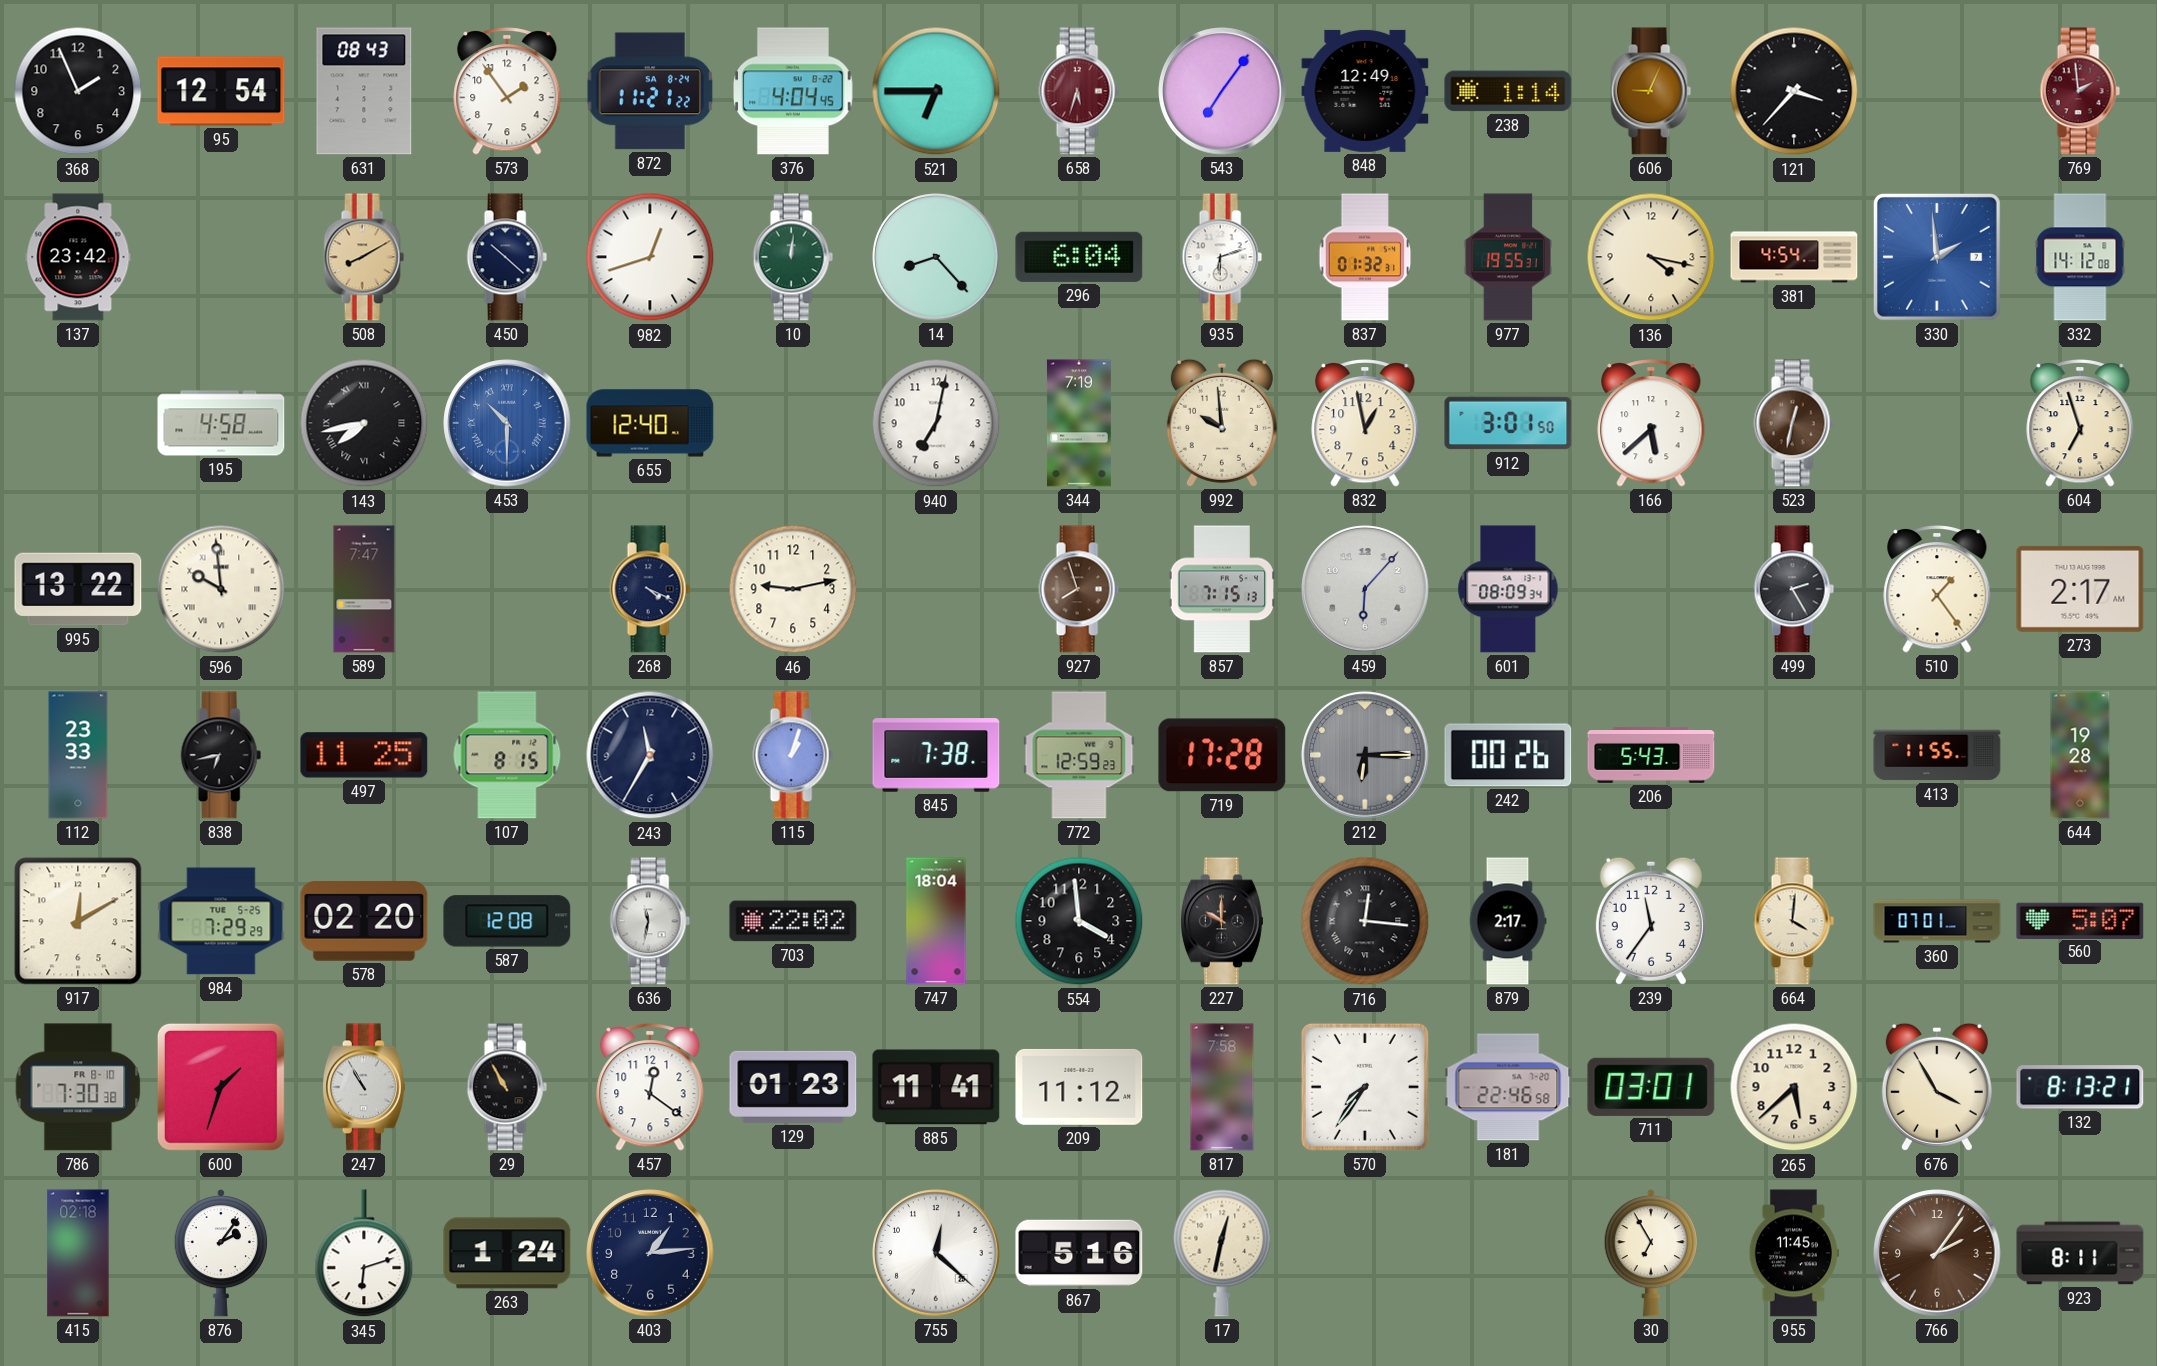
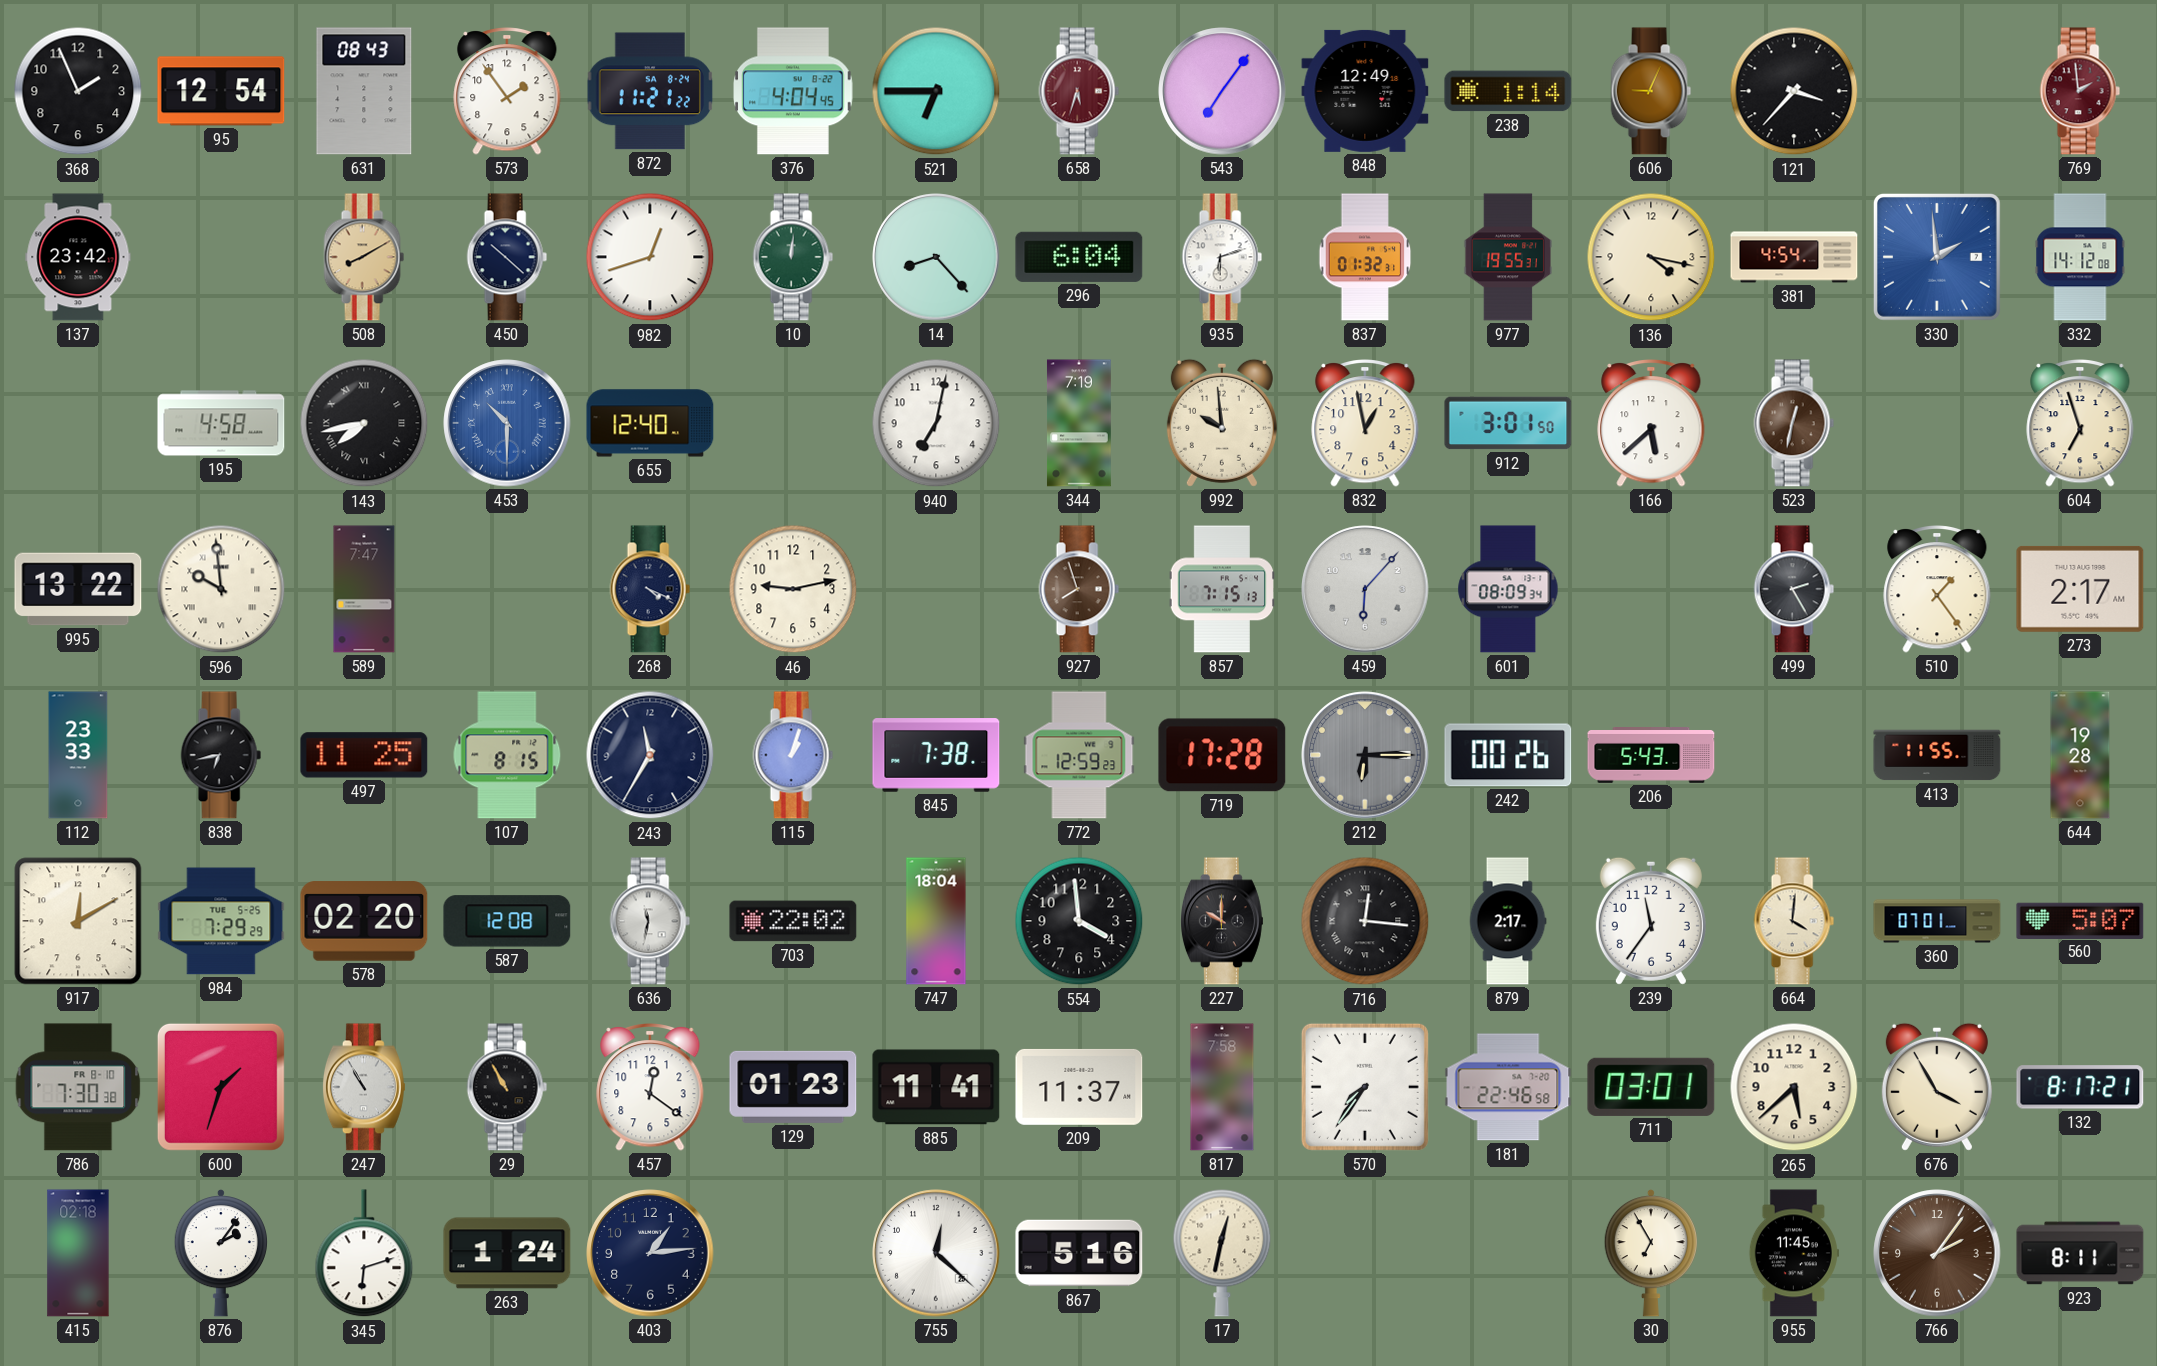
209: 11:12 -> 11:37
132: 8:13 -> 8:17
